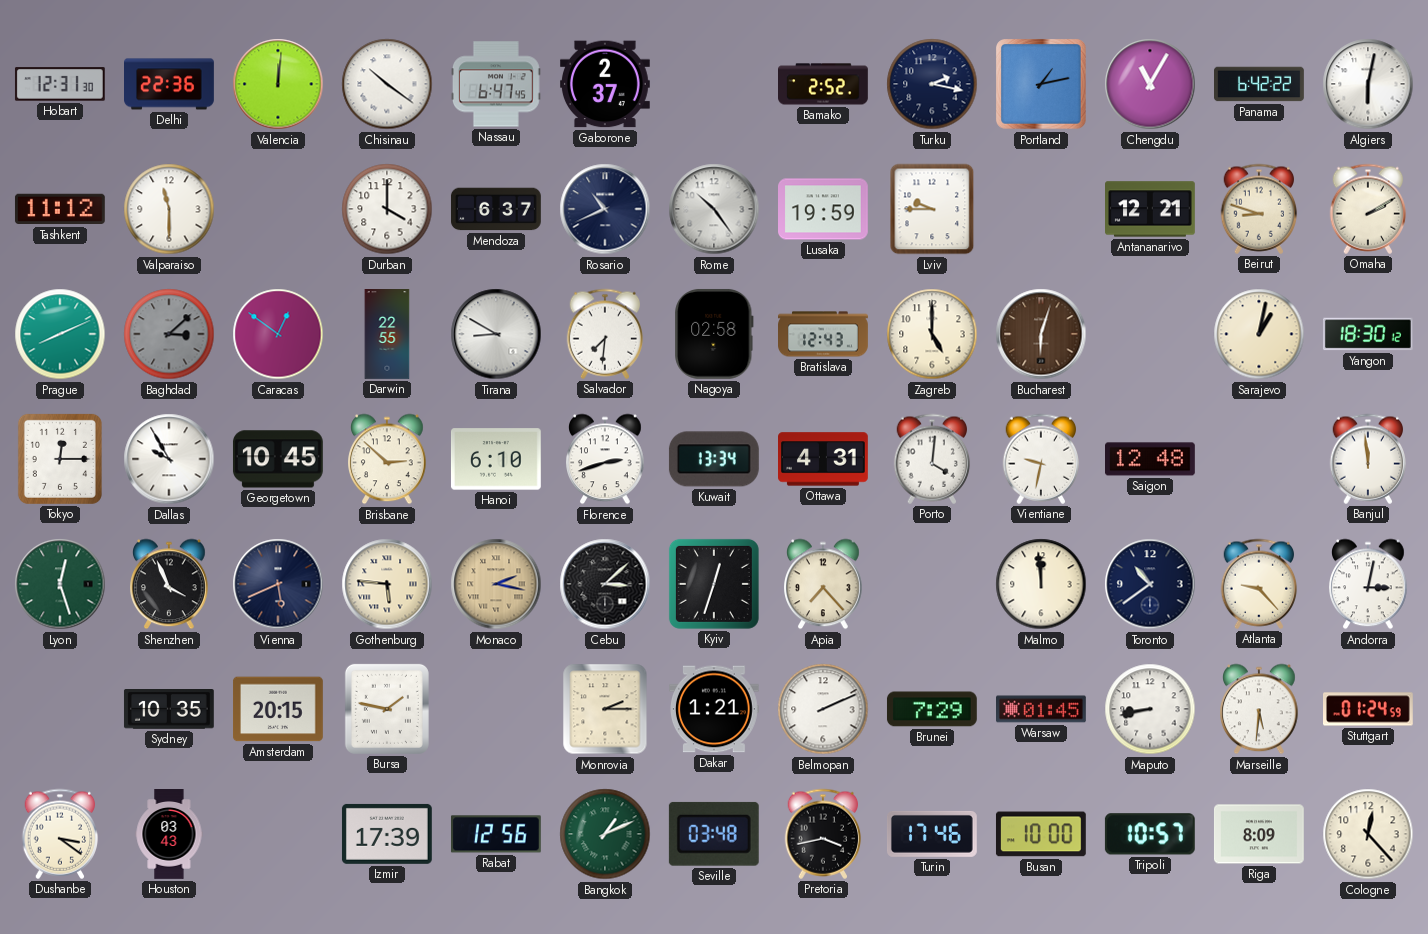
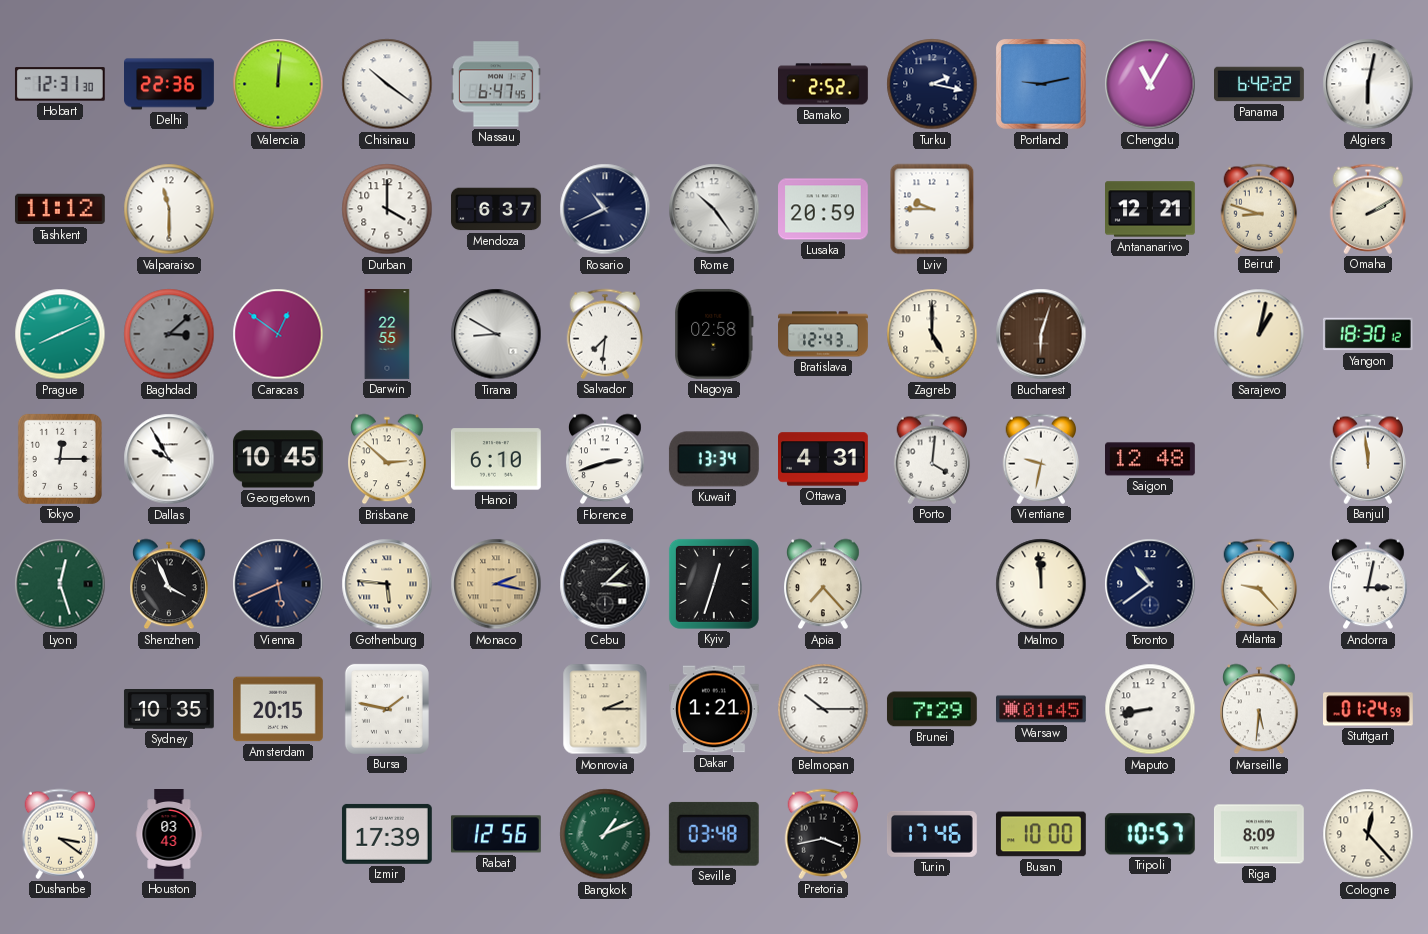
Gaborone: 2:37 -> none
Portland: 1:13 -> 9:13
Lusaka: 19:59 -> 20:59
Belmopan: 2:11 -> 10:15
